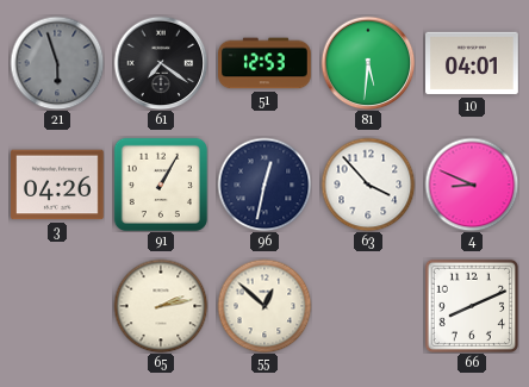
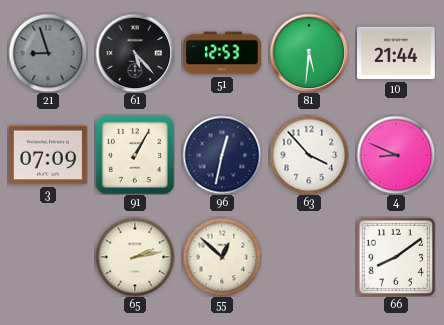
21: 5:57 -> 8:57
61: 7:21 -> 5:23
10: 04:01 -> 21:44
3: 04:26 -> 07:09
66: 8:11 -> 8:09
